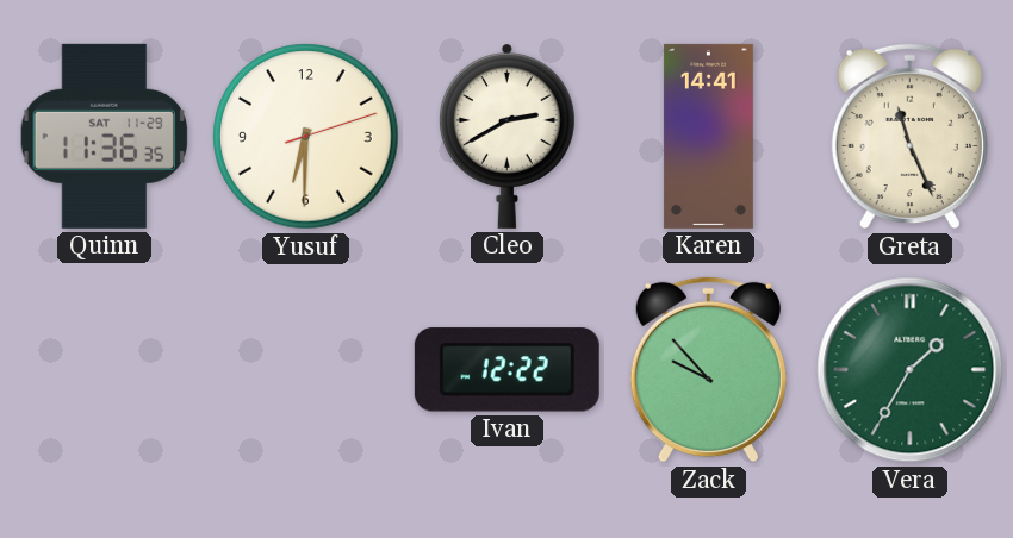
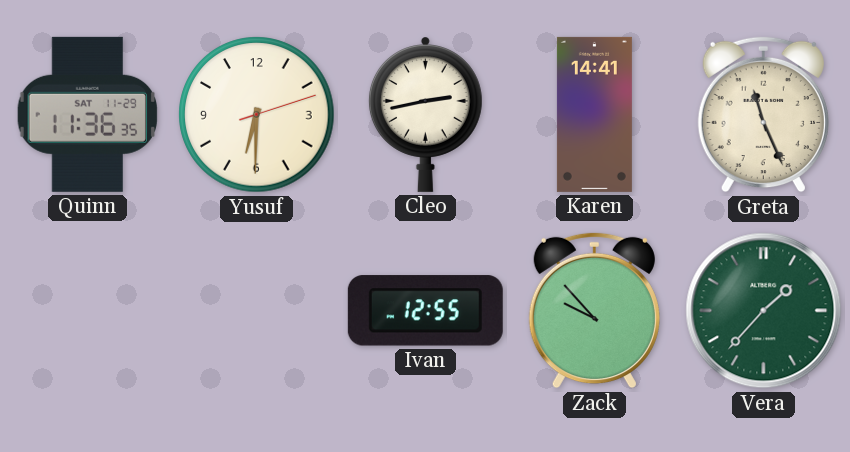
Cleo: 2:40 -> 2:43
Ivan: 12:22 -> 12:55
Vera: 1:35 -> 1:37
